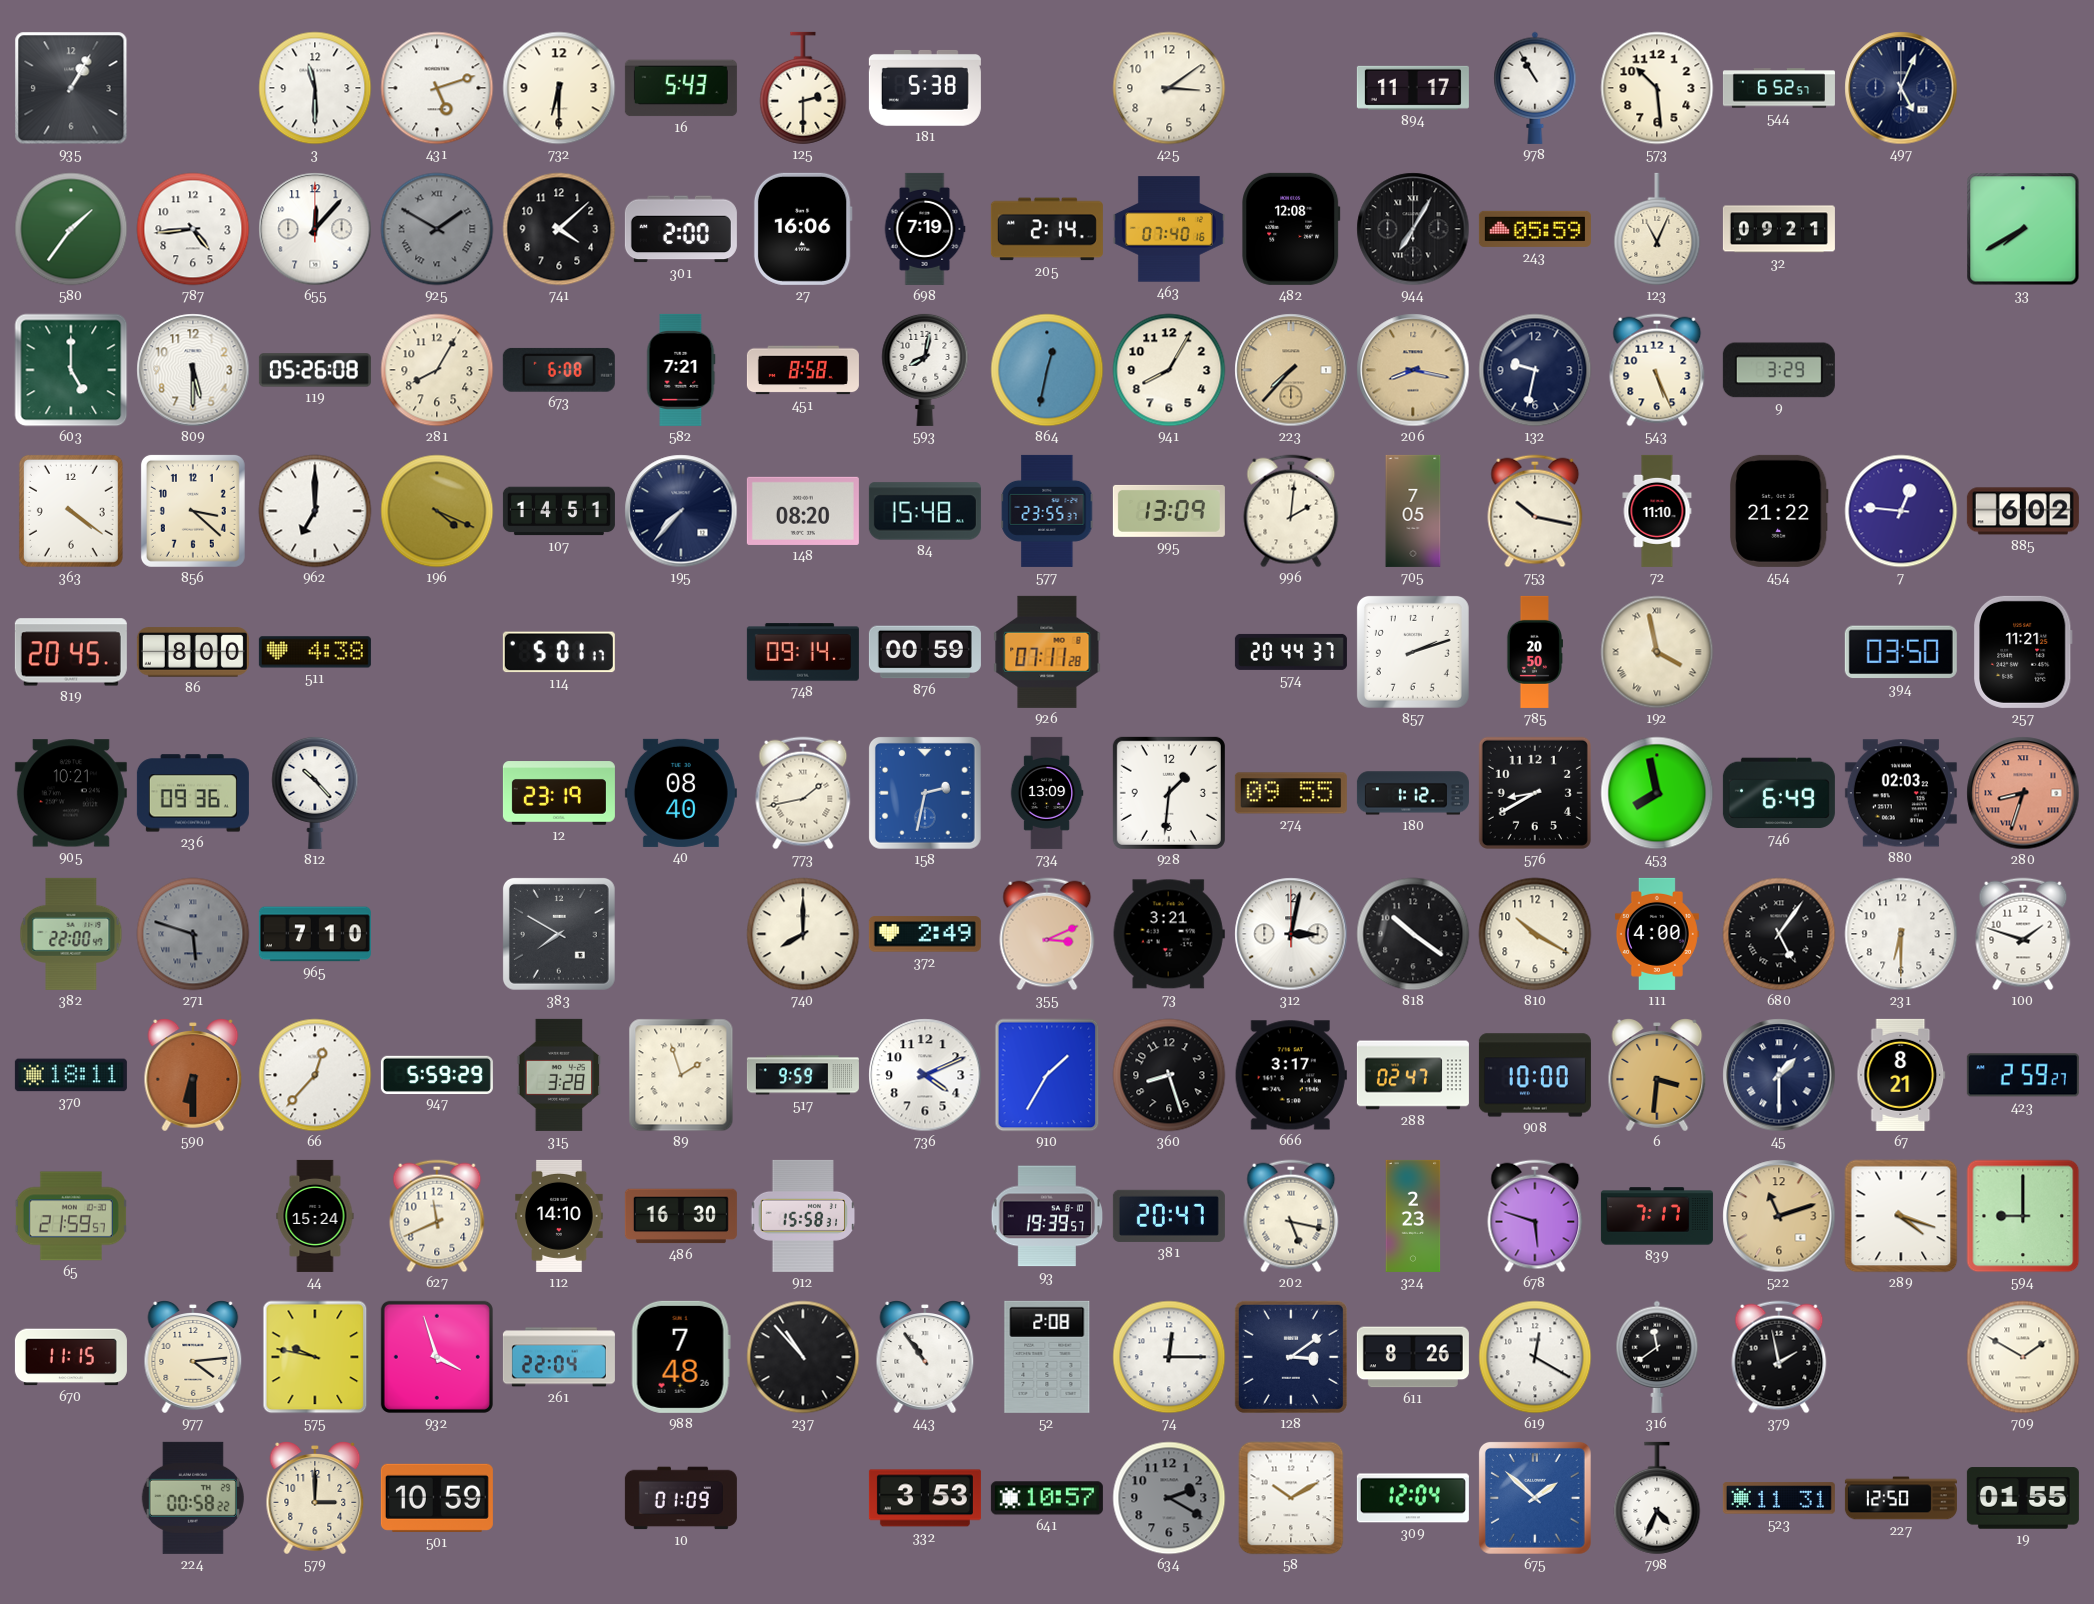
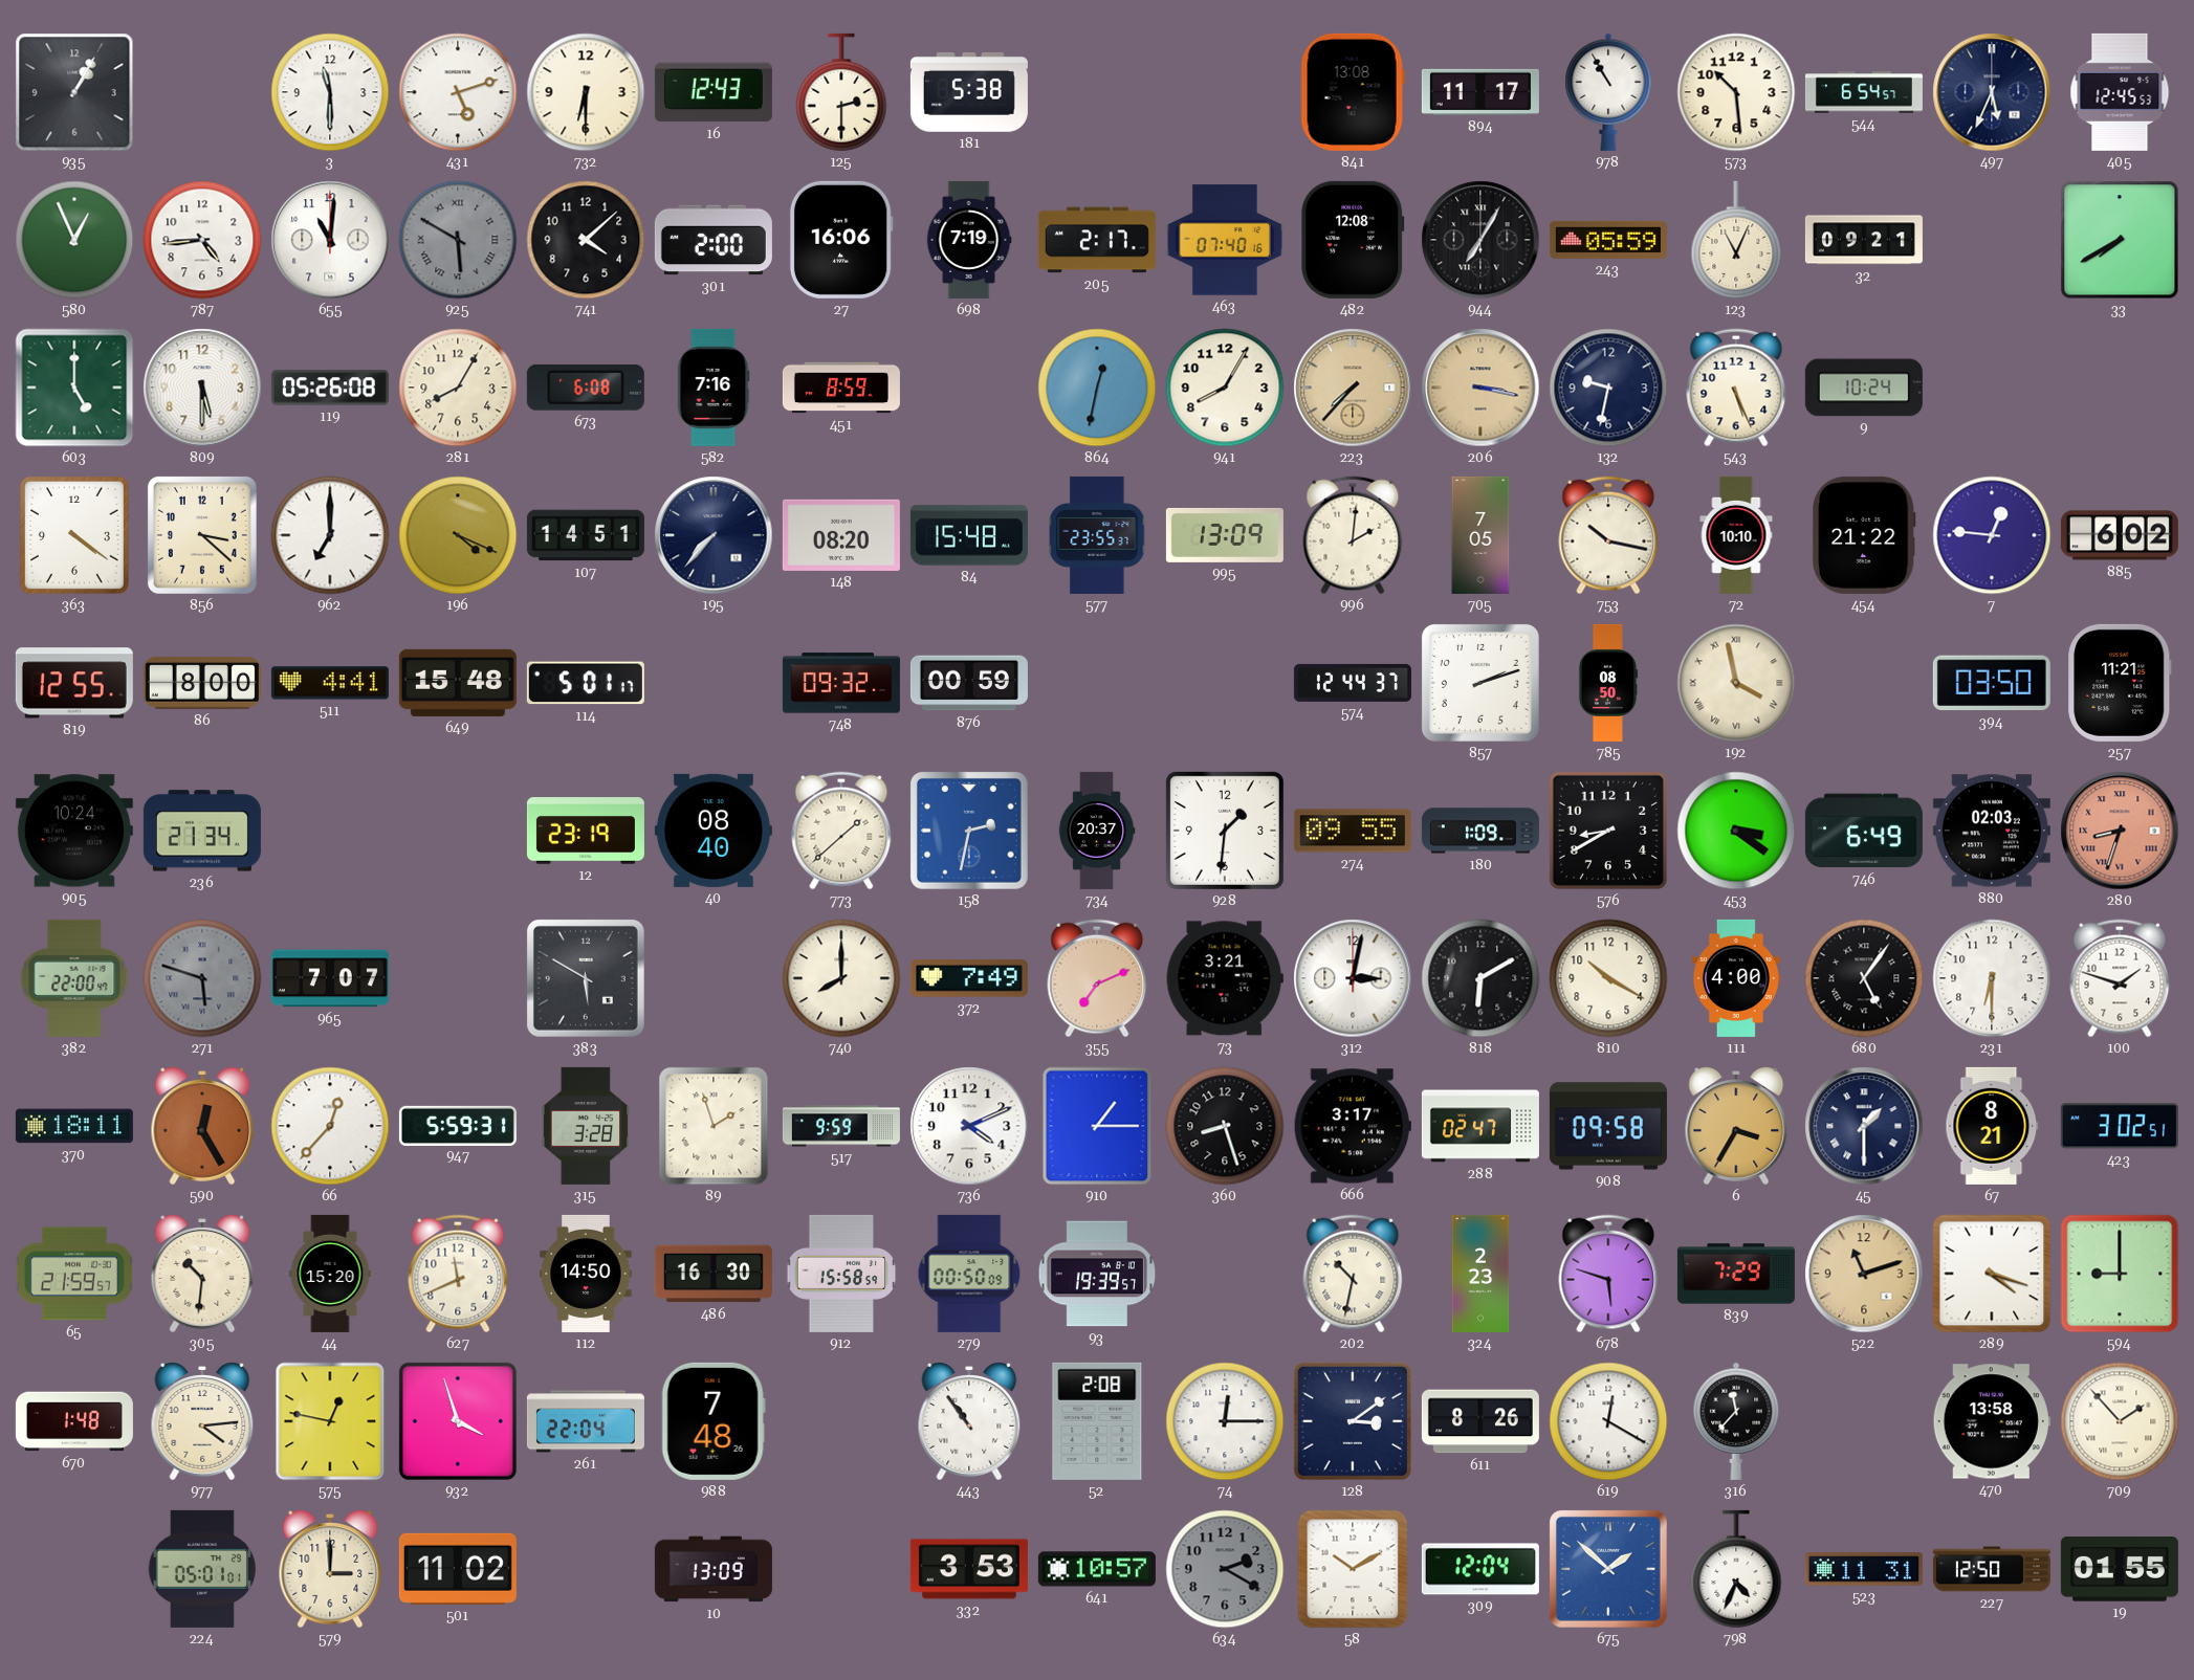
16: 5:43 -> 12:43
425: 3:09 -> none
841: none -> 13:08
544: 6:52 -> 6:54
497: 5:04 -> 5:34
405: none -> 12:45
580: 1:36 -> 12:56
655: 12:07 -> 11:01
925: 1:50 -> 5:50
205: 2:14 -> 2:17
582: 7:21 -> 7:16
451: 8:58 -> 8:59
593: 8:02 -> none
206: 8:17 -> 3:17
9: 3:29 -> 10:24
72: 11:10 -> 10:10
819: 20:45 -> 12:55
511: 4:38 -> 4:41
649: none -> 15:48
748: 09:14 -> 09:32
926: 07:11 -> none
574: 20:44 -> 12:44
785: 20:50 -> 08:50
905: 10:21 -> 10:24
236: 09:36 -> 21:34
812: 10:23 -> none
773: 1:43 -> 1:38
734: 13:09 -> 20:37
180: 1:12 -> 1:09
453: 7:58 -> 3:21
965: 7:10 -> 7:07
383: 7:50 -> 5:50
372: 2:49 -> 7:49
355: 3:11 -> 7:11
818: 10:21 -> 6:10
590: 6:30 -> 12:25
947: 5:59:29 -> 5:59:31
910: 1:35 -> 1:15
908: 10:00 -> 09:58
6: 3:31 -> 3:35
423: 2:59 -> 3:02
305: none -> 10:31
44: 15:24 -> 15:20
112: 14:10 -> 14:50
912: 15:58:31 -> 15:58:59
279: none -> 00:50
381: 20:47 -> none
202: 5:17 -> 10:32
839: 7:17 -> 7:29
670: 11:15 -> 1:48
575: 9:47 -> 12:47
237: 10:53 -> none
316: 11:39 -> 11:37
379: 1:58 -> none
470: none -> 13:58
709: 1:50 -> 1:53
224: 00:58 -> 05:01
501: 10:59 -> 11:02
10: 01:09 -> 13:09
